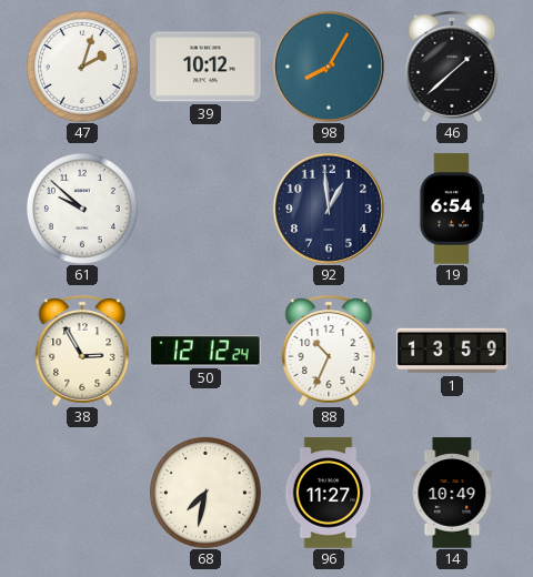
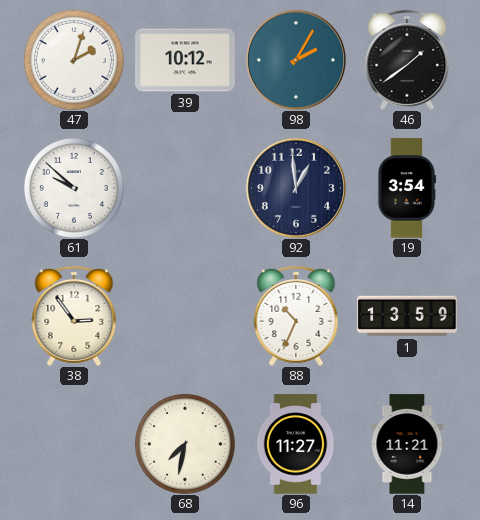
98: 8:05 -> 2:05
46: 1:38 -> 1:39
19: 6:54 -> 3:54
38: 2:55 -> 2:54
50: 12:12 -> none
14: 10:49 -> 11:21
